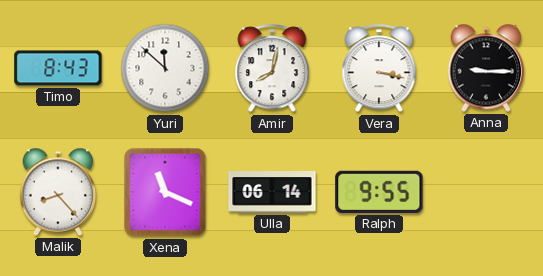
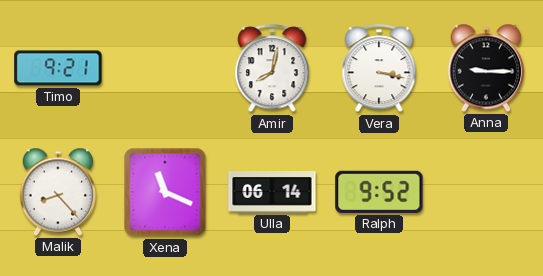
Timo: 8:43 -> 9:21
Yuri: 11:52 -> none
Ralph: 9:55 -> 9:52
